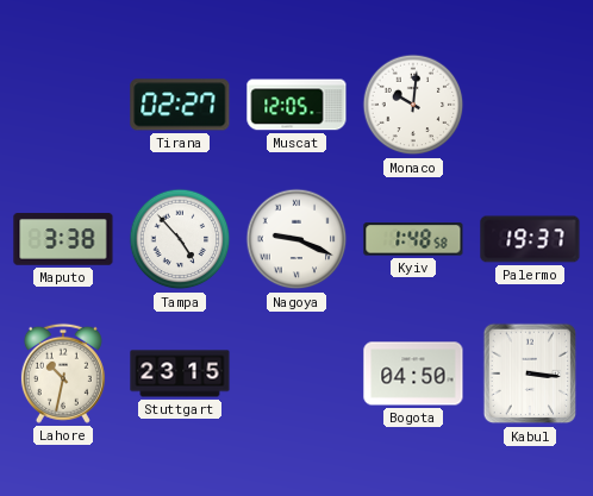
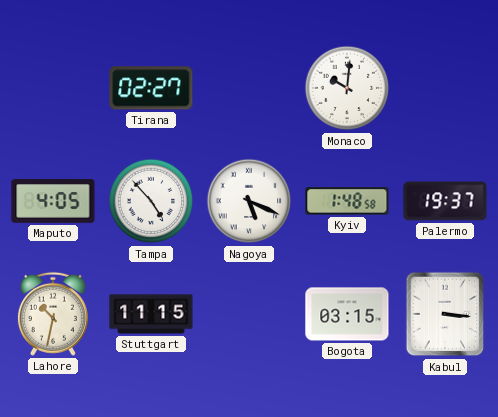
Muscat: 12:05 -> none
Maputo: 3:38 -> 4:05
Nagoya: 9:19 -> 5:19
Stuttgart: 23:15 -> 11:15
Bogota: 04:50 -> 03:15
